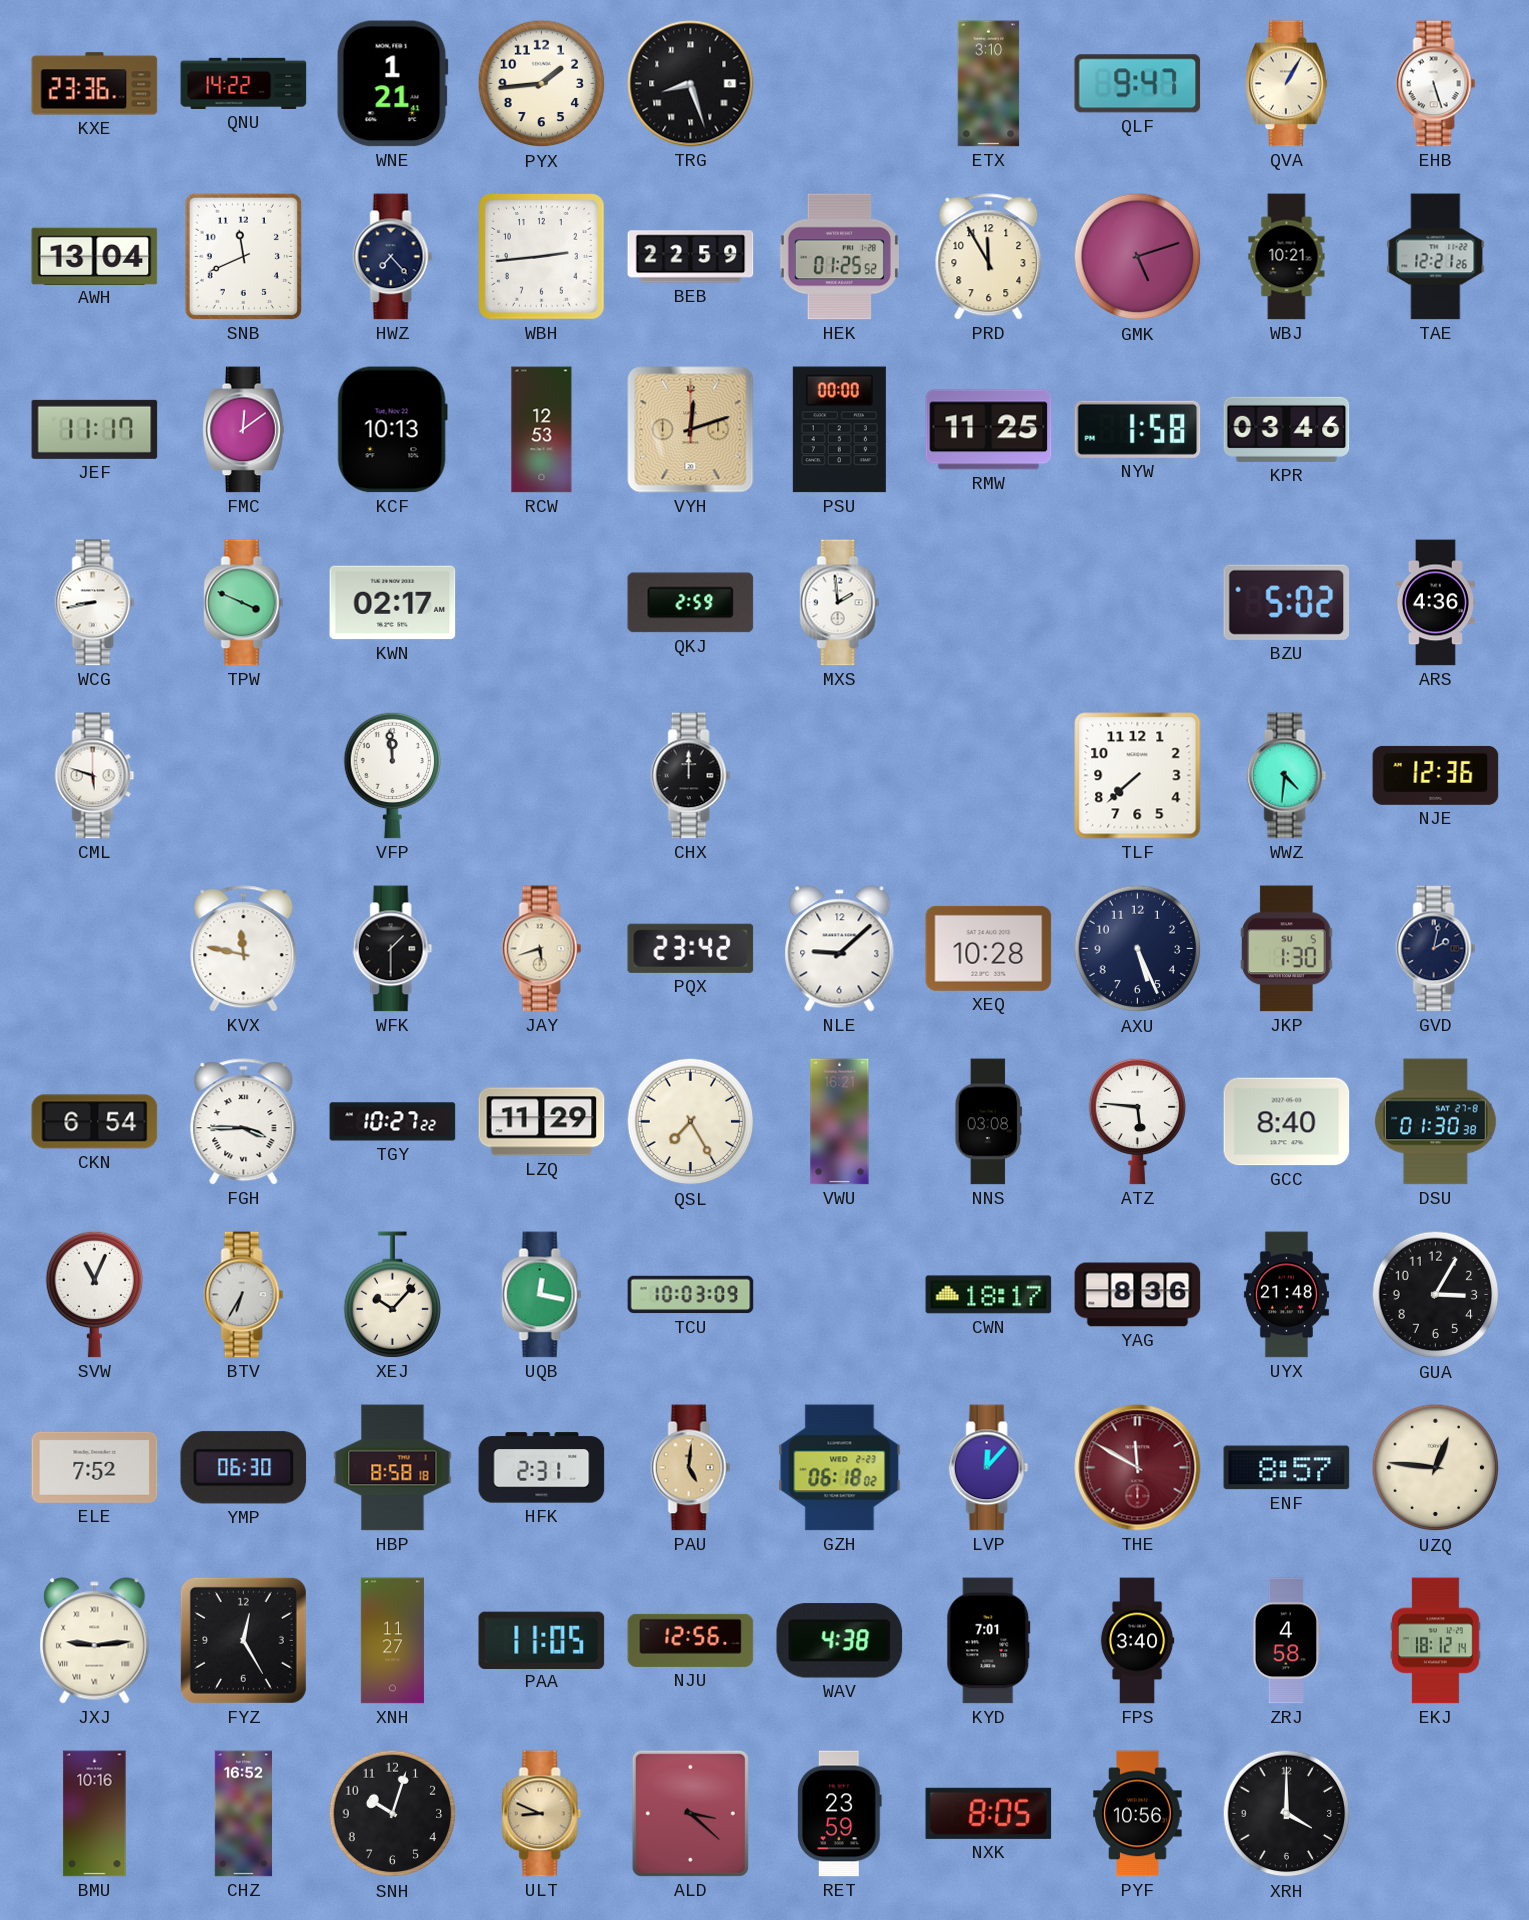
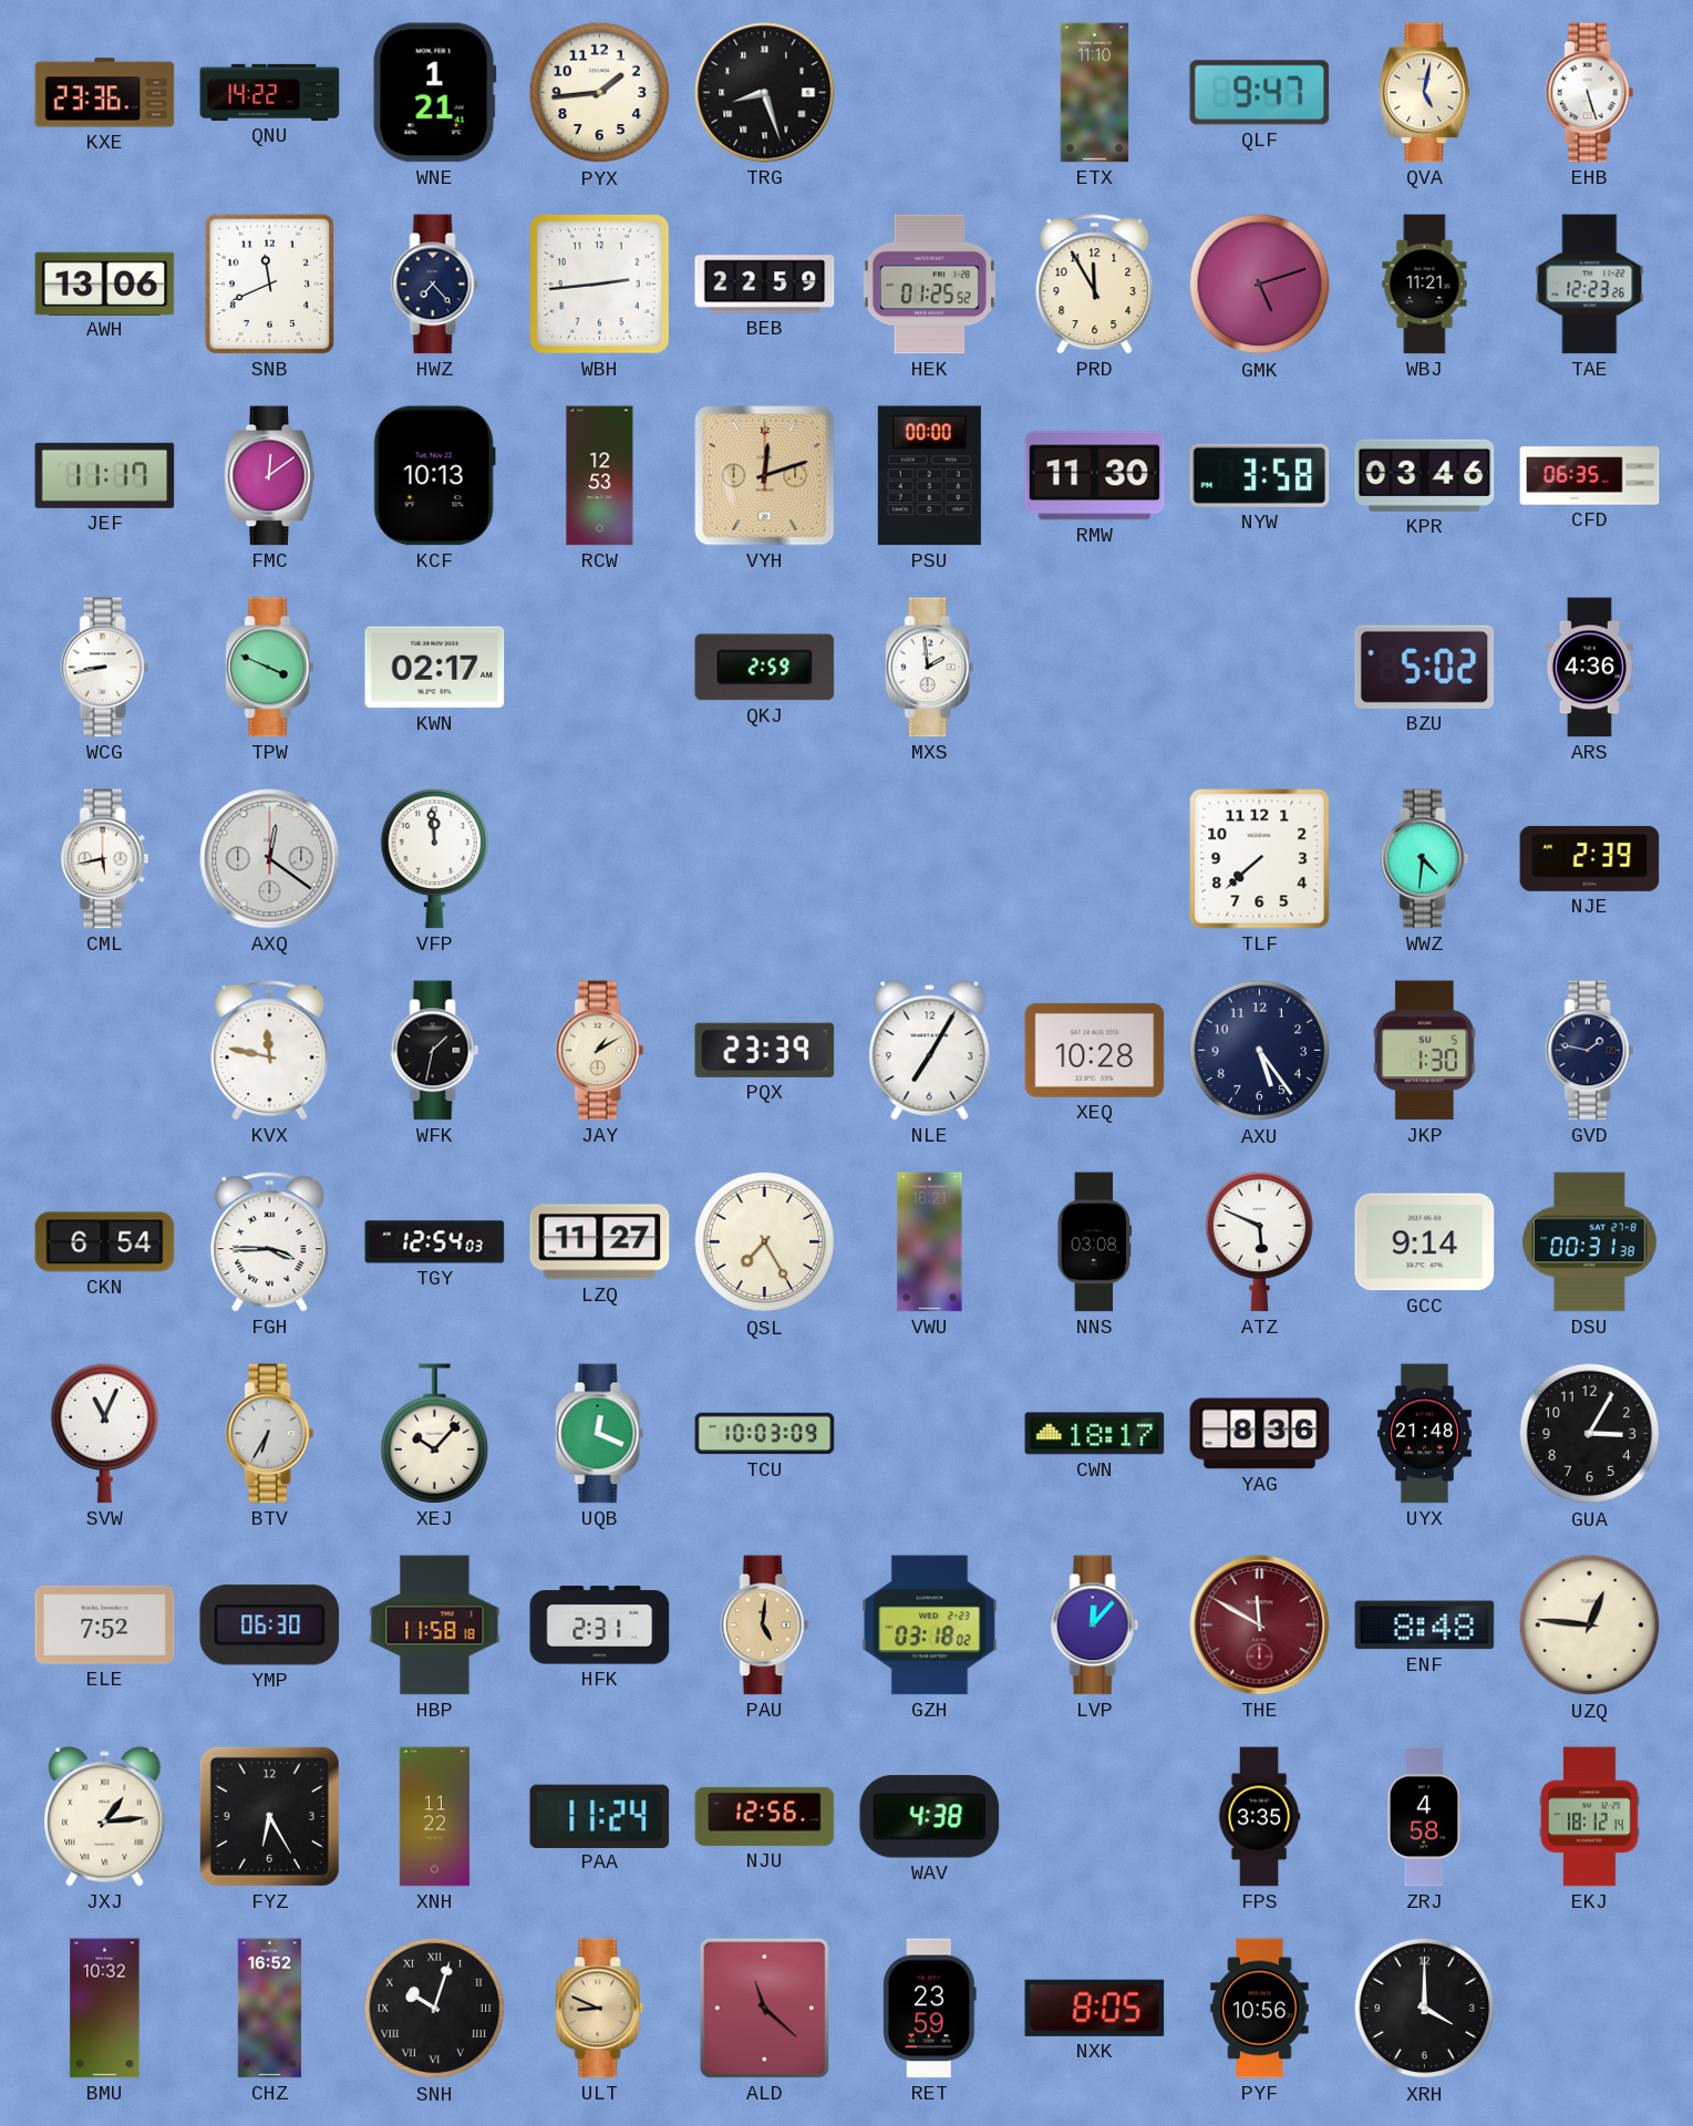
ETX: 3:10 -> 11:10
QVA: 1:05 -> 5:02
AWH: 13:04 -> 13:06
WBJ: 10:21 -> 11:21
TAE: 12:21 -> 12:23
RMW: 11:25 -> 11:30
NYW: 1:58 -> 3:58
CFD: none -> 06:35
CML: 5:48 -> 5:43
AXQ: none -> 12:21
CHX: 12:00 -> none
NJE: 12:36 -> 2:39
WFK: 1:30 -> 1:32
JAY: 5:42 -> 1:10
PQX: 23:42 -> 23:39
NLE: 9:08 -> 7:05
AXU: 5:26 -> 5:24
GVD: 2:02 -> 1:47
TGY: 10:27 -> 12:54
LZQ: 11:29 -> 11:27
ATZ: 5:46 -> 5:49
GCC: 8:40 -> 9:14
DSU: 01:30 -> 00:31
UQB: 12:17 -> 12:19
HBP: 8:58 -> 11:58
GZH: 06:18 -> 03:18
ENF: 8:57 -> 8:48
JXJ: 9:14 -> 1:14
FYZ: 12:25 -> 6:25
XNH: 11:27 -> 11:22
PAA: 11:05 -> 11:24
KYD: 7:01 -> none
FPS: 3:40 -> 3:35
BMU: 10:16 -> 10:32
SNH numerals: Arabic -> Roman
ALD: 3:22 -> 11:22
